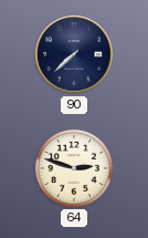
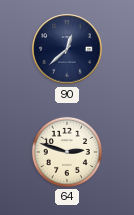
90: 7:38 -> 12:38
